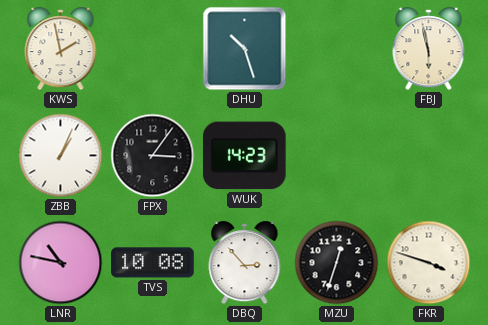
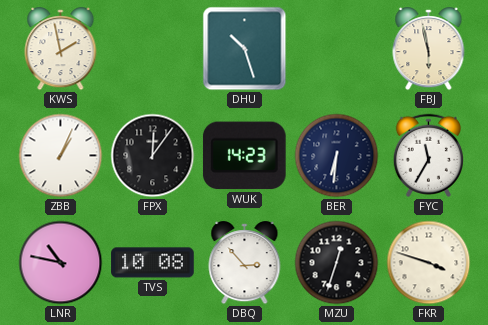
FPX: 3:06 -> 12:06
BER: none -> 6:31
FYC: none -> 11:35
